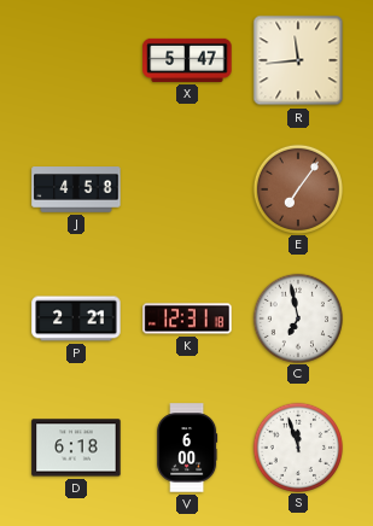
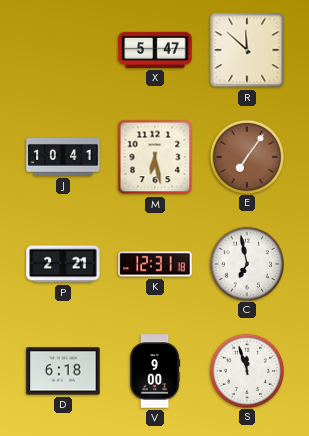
R: 11:44 -> 11:52
J: 4:58 -> 10:41
M: none -> 6:28
V: 6:00 -> 9:00
